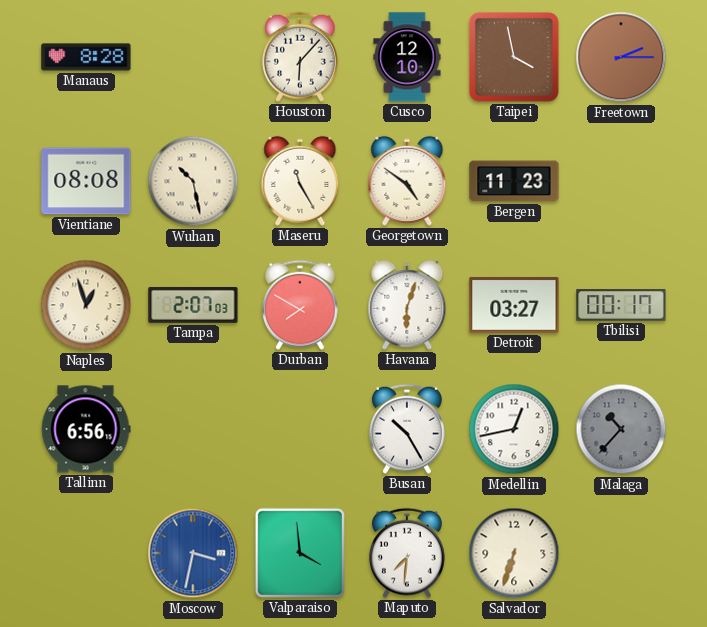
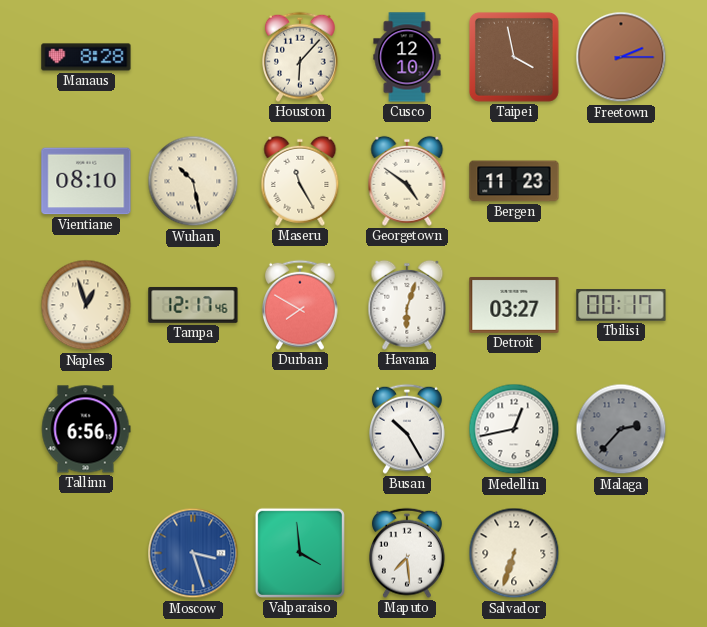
Vientiane: 08:08 -> 08:10
Tampa: 2:07 -> 12:17
Malaga: 10:37 -> 2:37
Moscow: 3:32 -> 3:27
Maputo: 7:31 -> 7:29
